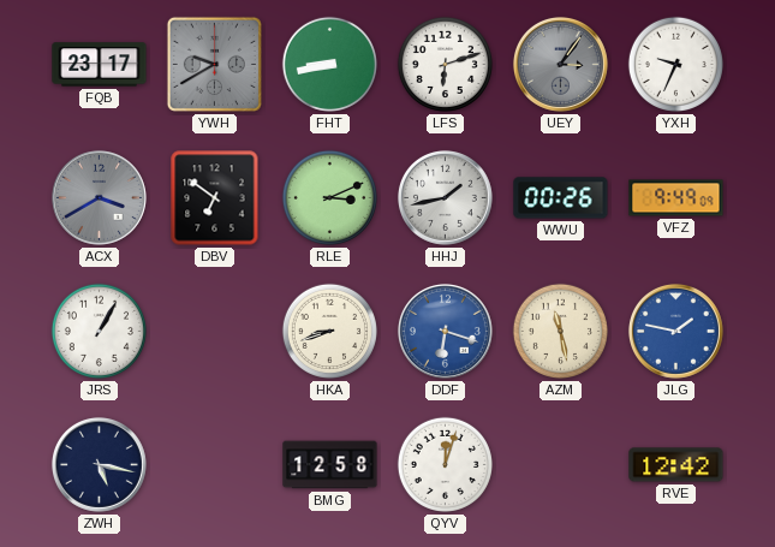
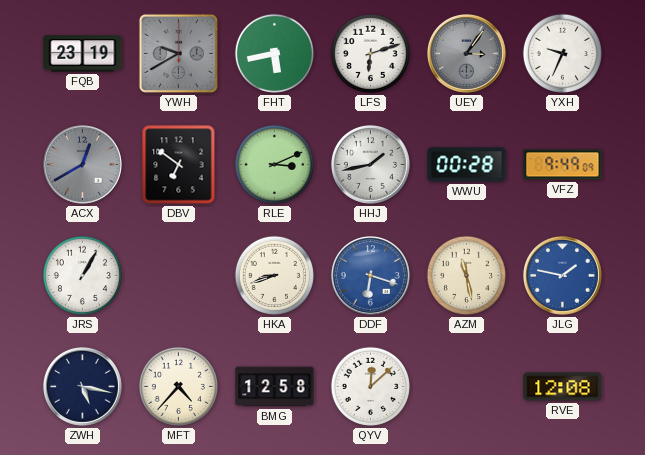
FQB: 23:17 -> 23:19
FHT: 8:43 -> 5:43
ACX: 3:40 -> 12:40
WWU: 00:26 -> 00:28
MFT: none -> 4:37
QYV: 12:03 -> 12:08
RVE: 12:42 -> 12:08
